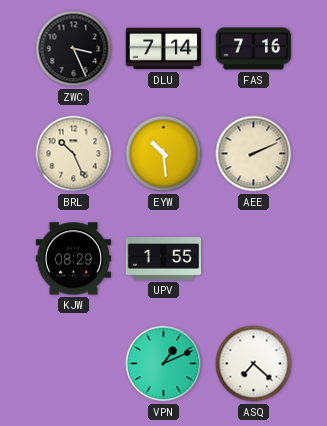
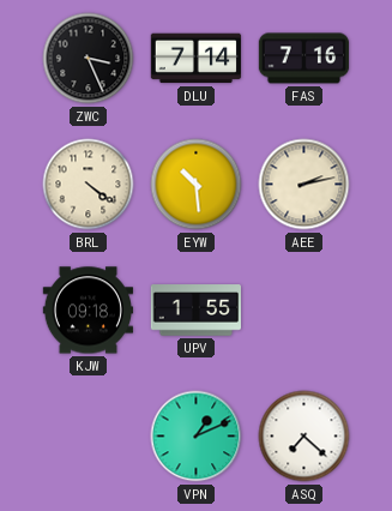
BRL: 10:26 -> 4:21
AEE: 2:11 -> 2:13
KJW: 08:29 -> 09:18
